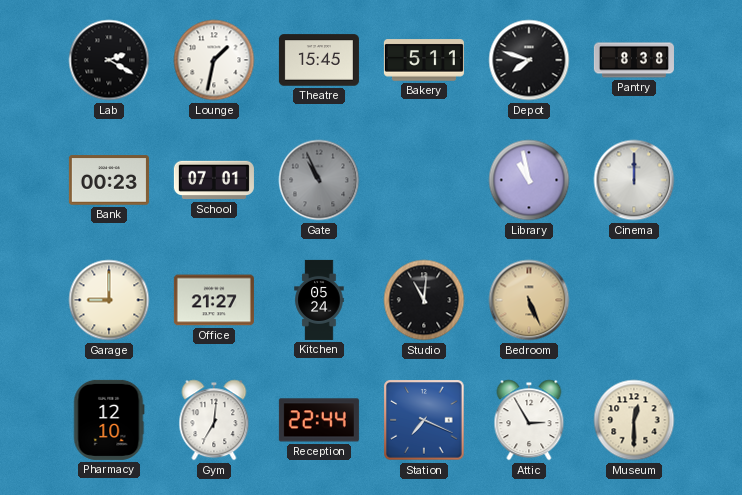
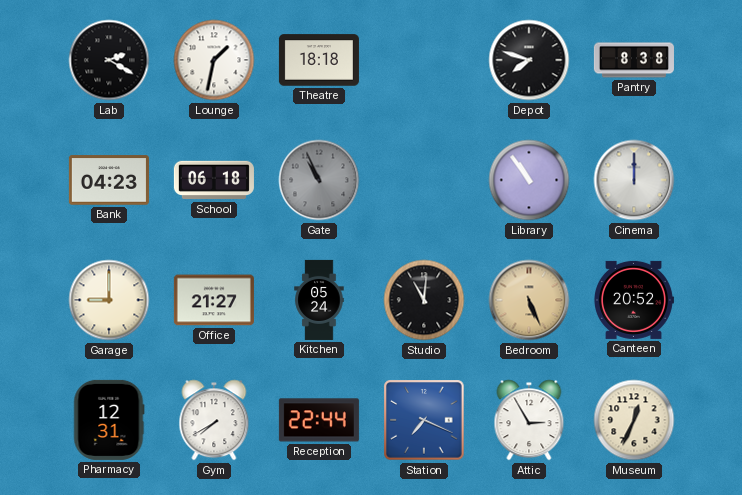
Theatre: 15:45 -> 18:18
Bakery: 5:11 -> none
Bank: 00:23 -> 04:23
School: 07:01 -> 06:18
Library: 10:58 -> 10:54
Canteen: none -> 20:52
Pharmacy: 12:10 -> 12:31
Gym: 7:01 -> 7:40
Museum: 12:30 -> 12:34
